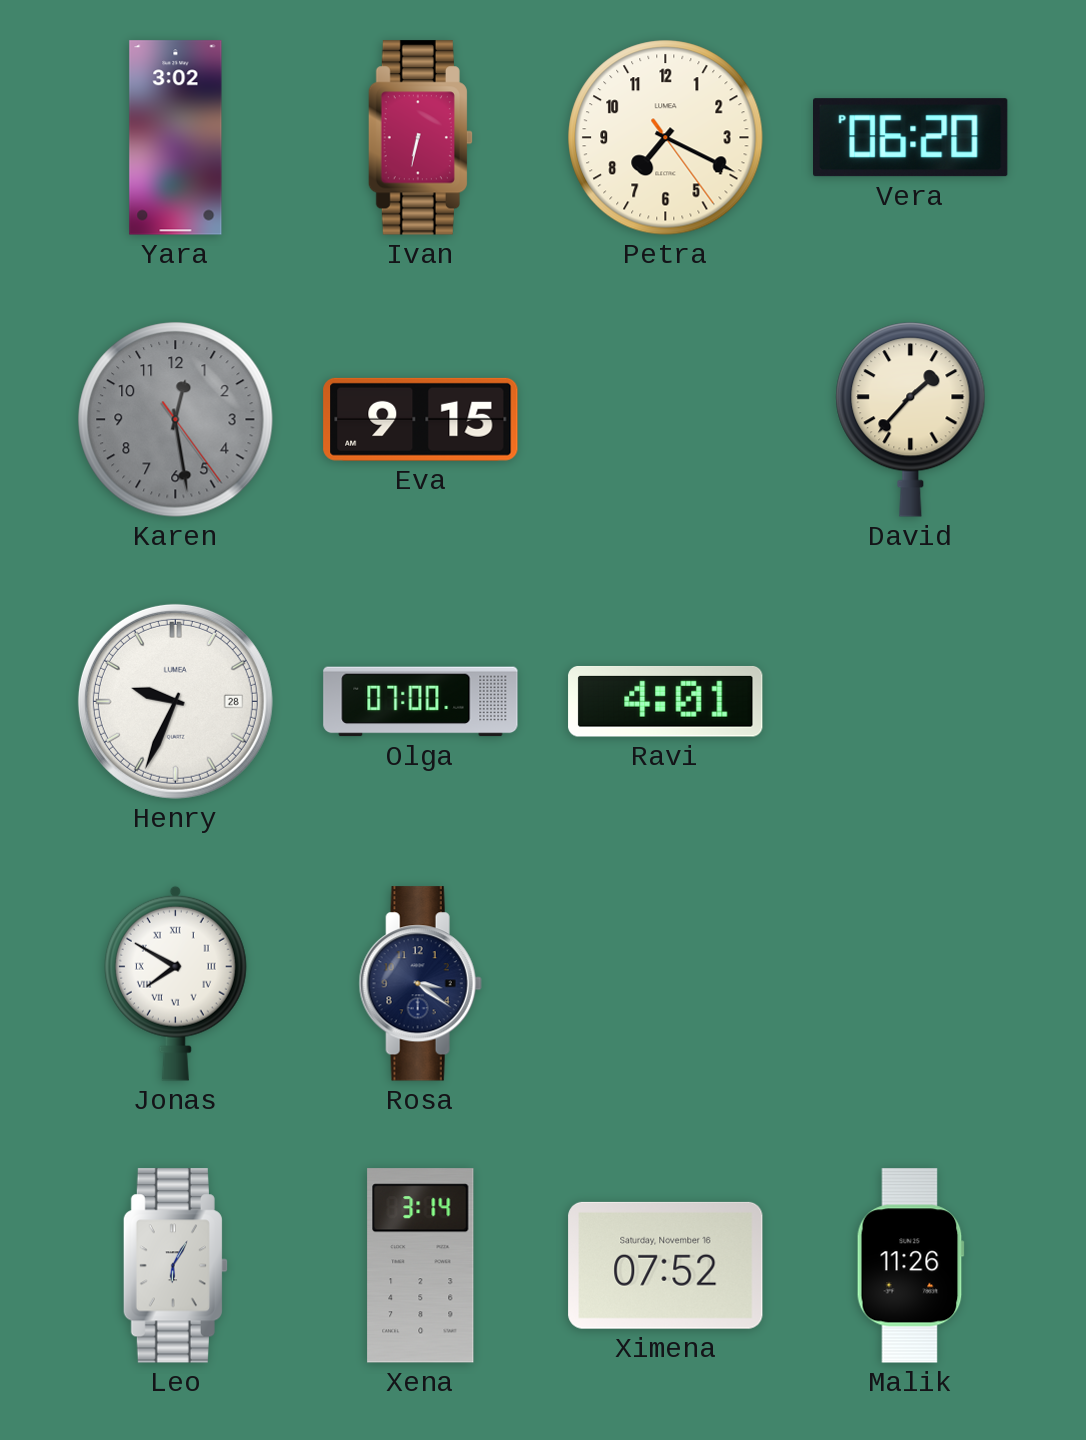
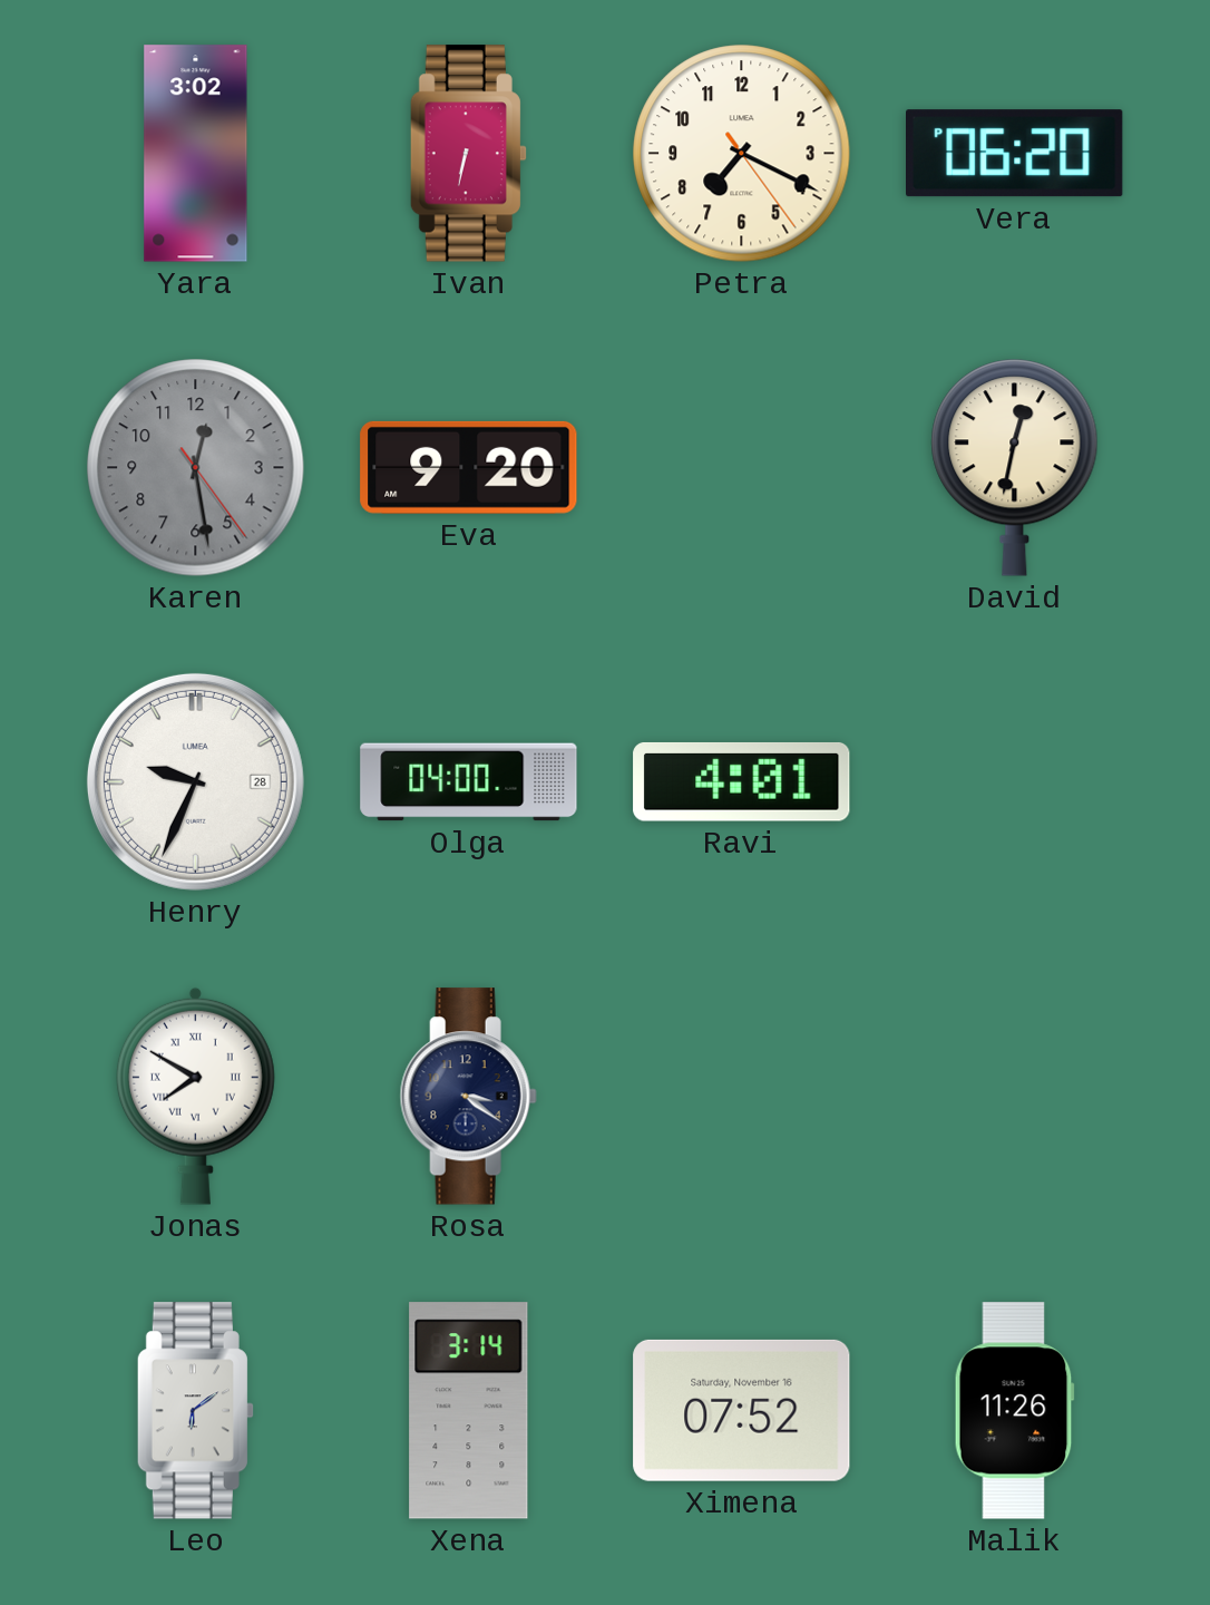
Eva: 9:15 -> 9:20
David: 1:37 -> 12:32
Olga: 07:00 -> 04:00
Leo: 6:05 -> 6:09
